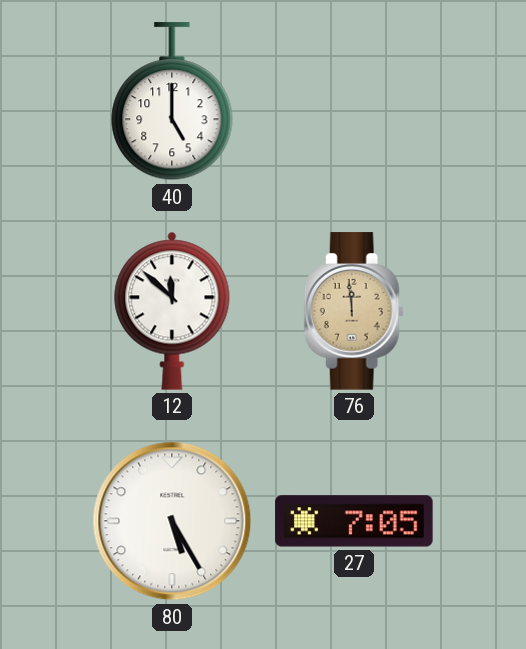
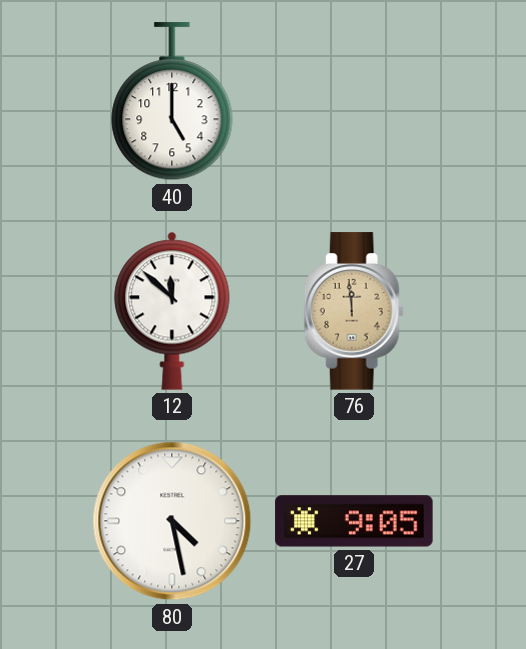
80: 5:25 -> 4:28
27: 7:05 -> 9:05
